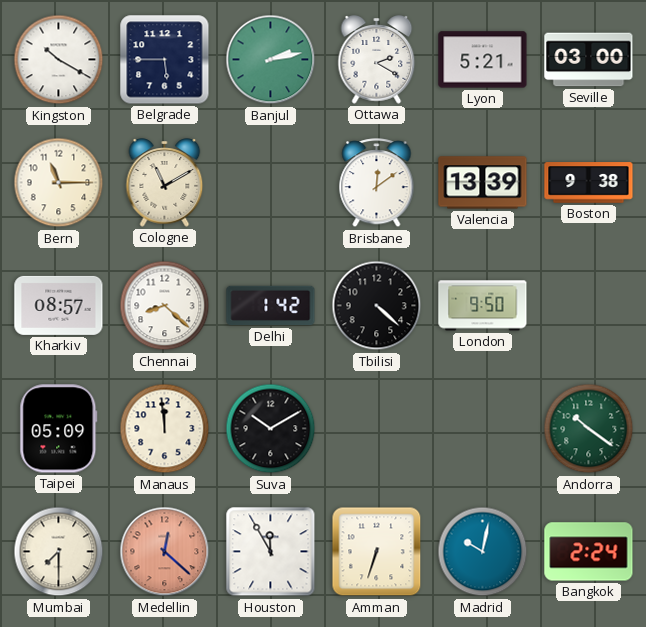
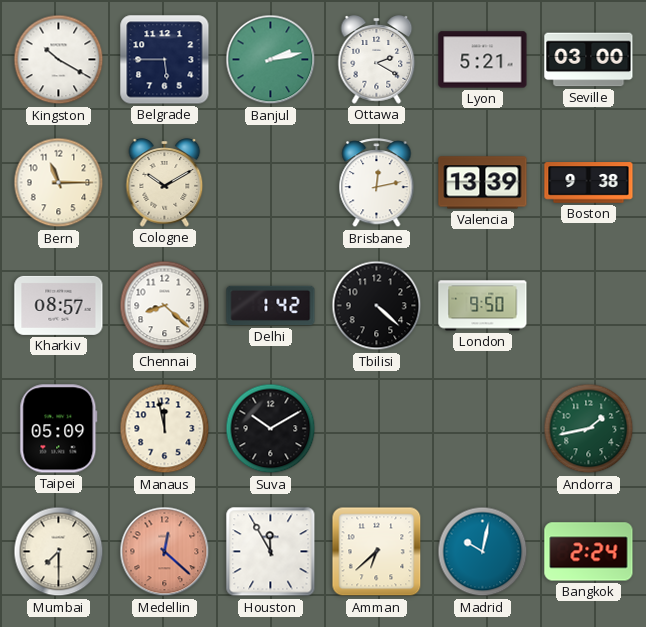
Cologne: 11:10 -> 10:10
Brisbane: 12:09 -> 12:13
Manaus: 11:59 -> 11:58
Andorra: 10:21 -> 1:43
Amman: 6:33 -> 6:38
